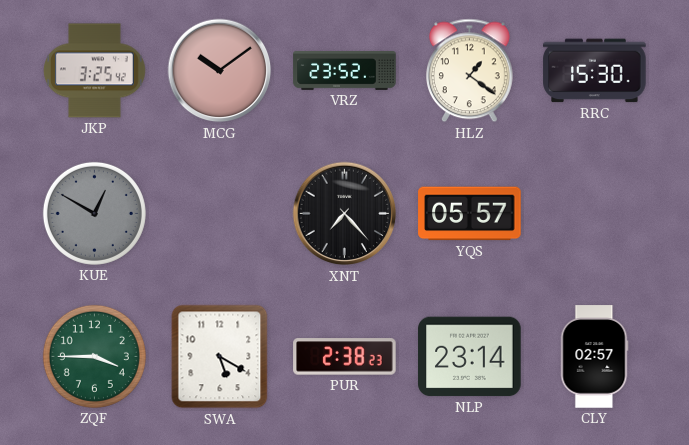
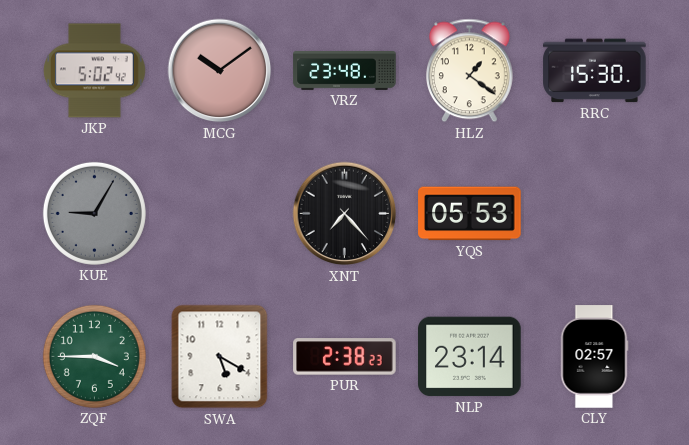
JKP: 3:25 -> 5:02
VRZ: 23:52 -> 23:48
KUE: 12:50 -> 9:05
YQS: 05:57 -> 05:53
